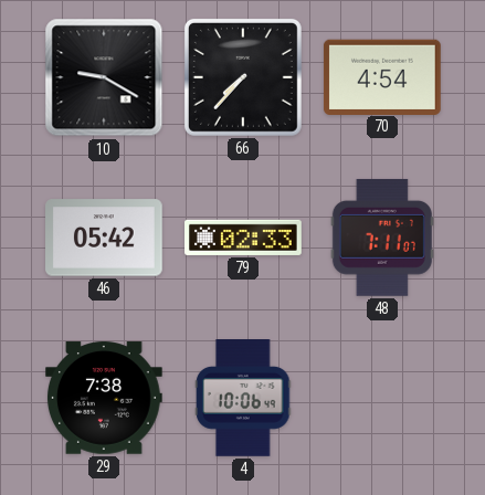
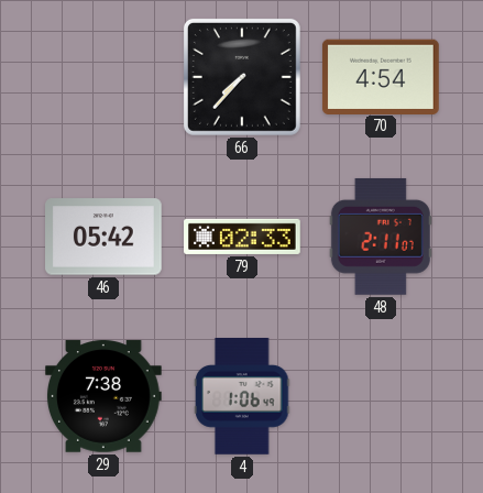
10: 9:20 -> none
48: 7:11 -> 2:11
4: 10:06 -> 1:06
